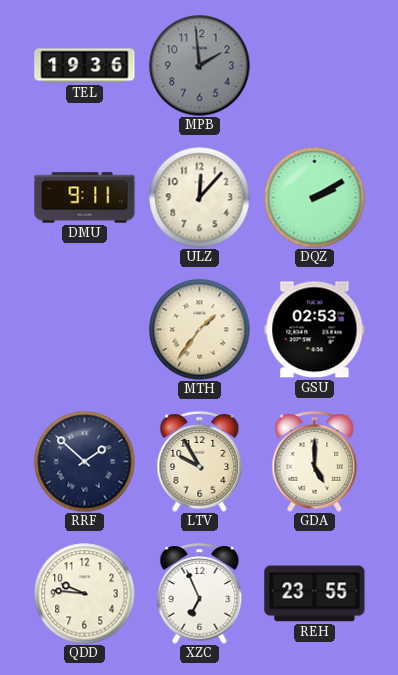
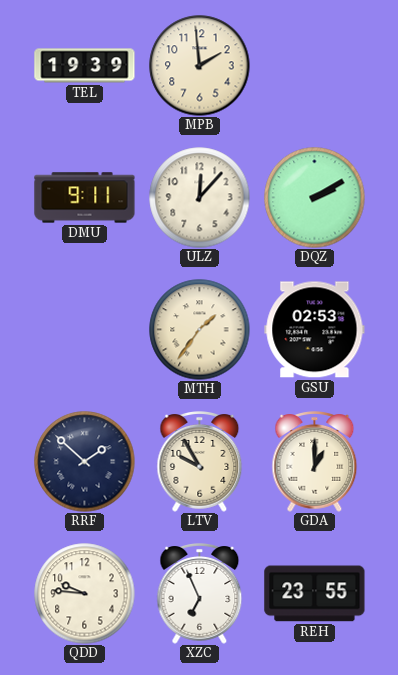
TEL: 19:36 -> 19:39
MPB dial: grey -> cream
GDA: 5:00 -> 1:00
